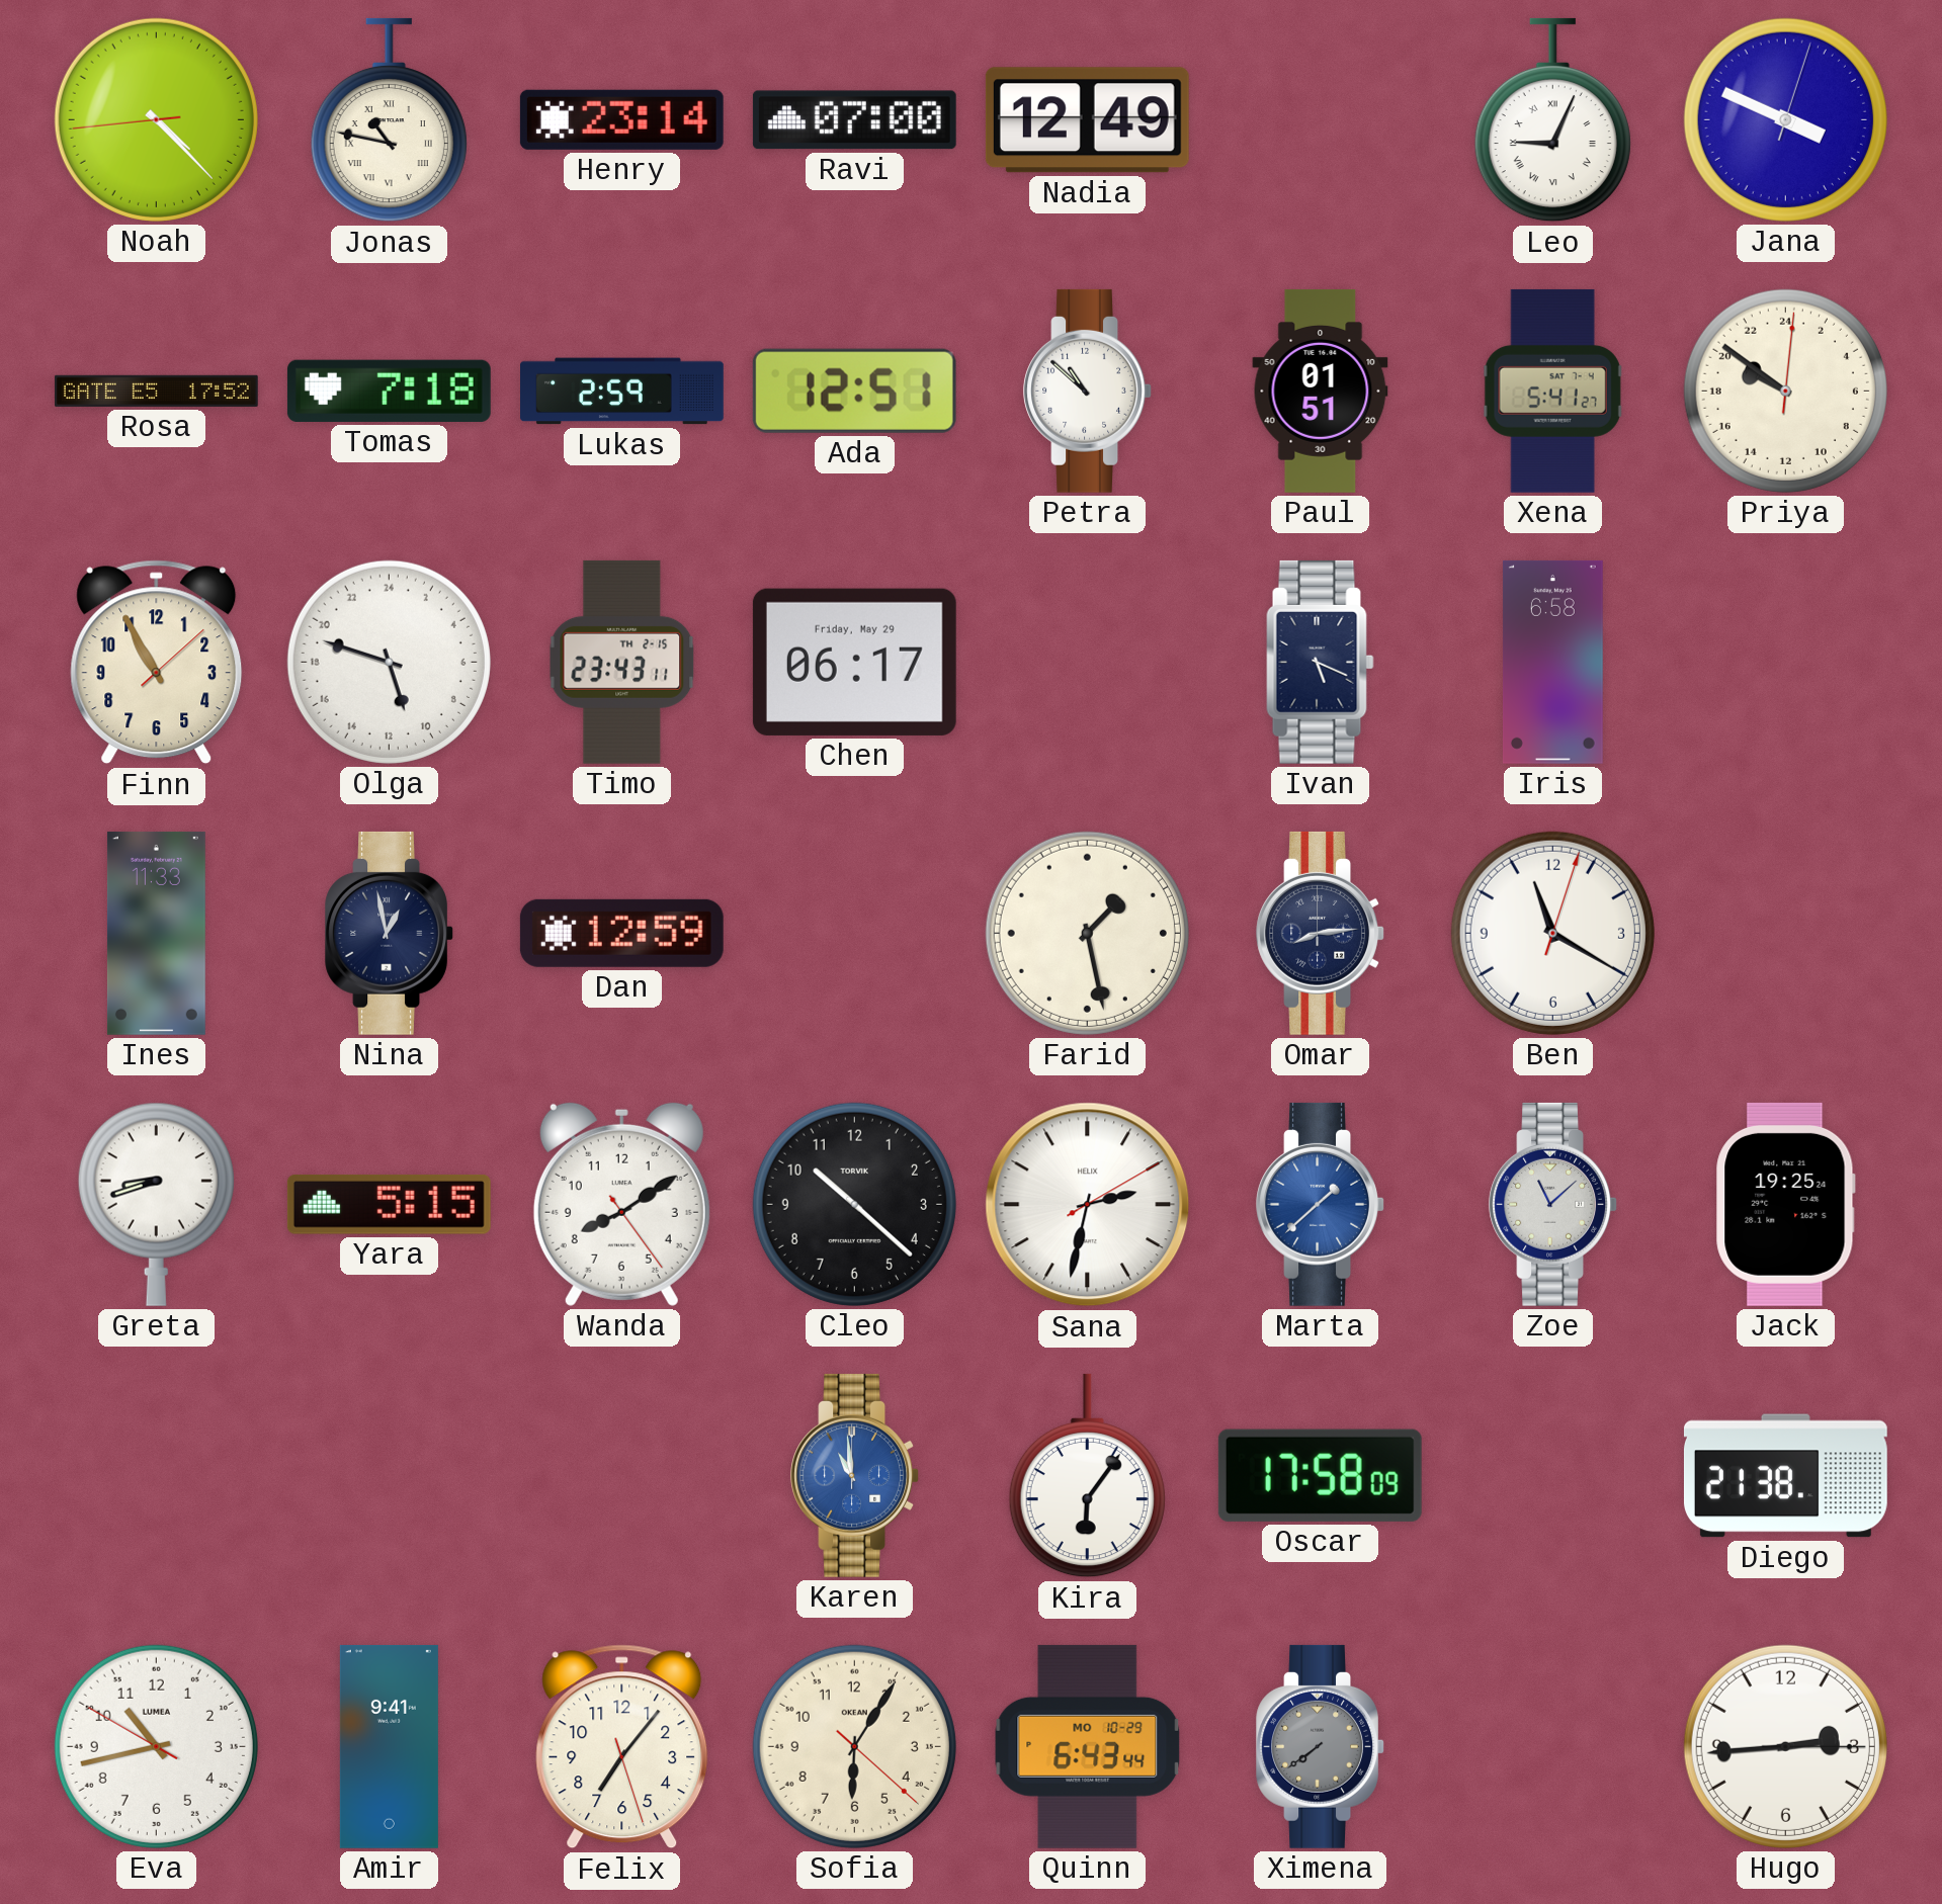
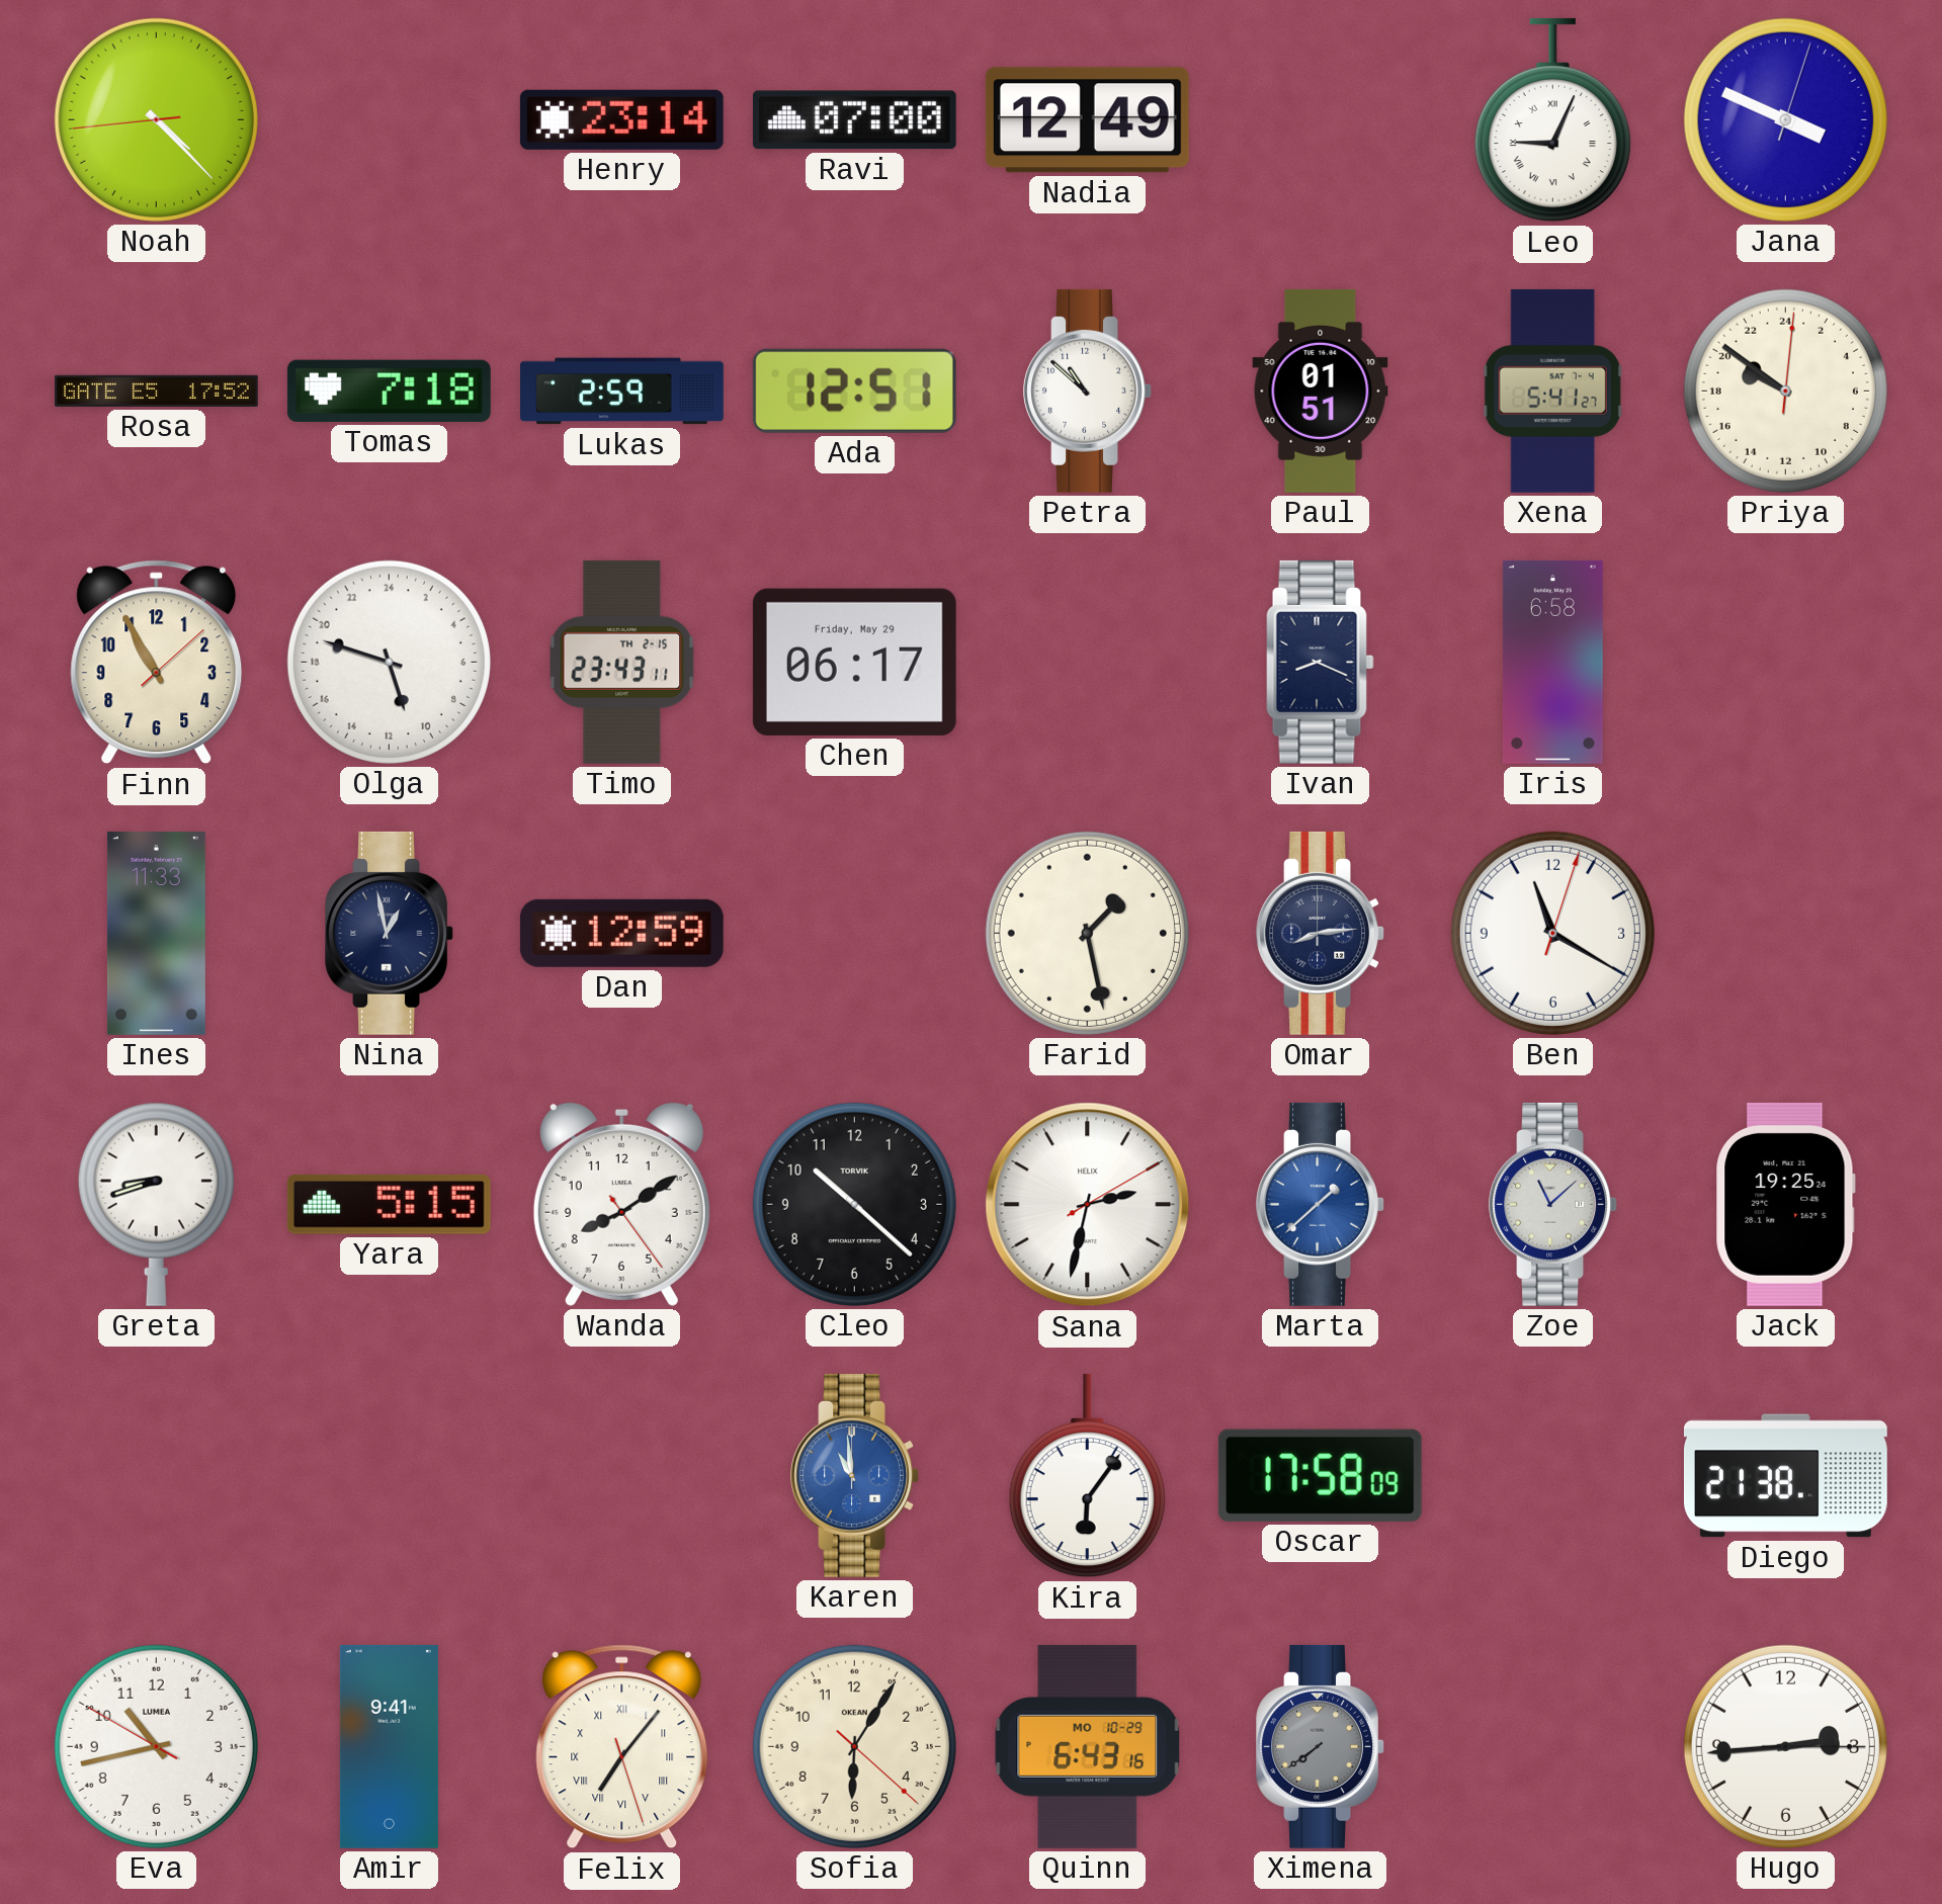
Jonas: 10:47 -> none
Ivan: 5:19 -> 8:19
Felix numerals: Arabic -> Roman
Quinn: 6:43:44 -> 6:43:16
